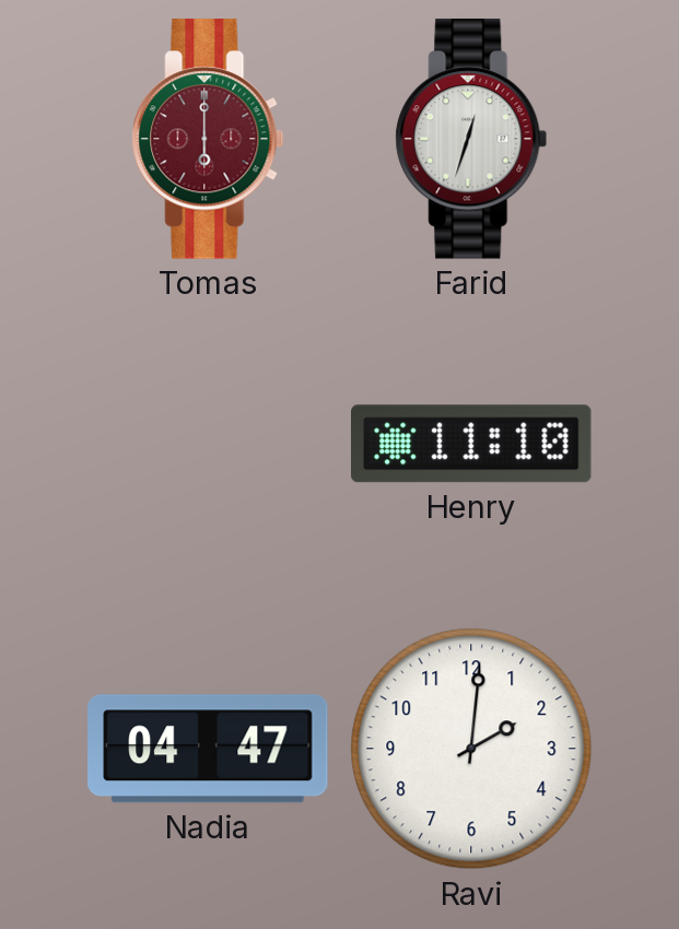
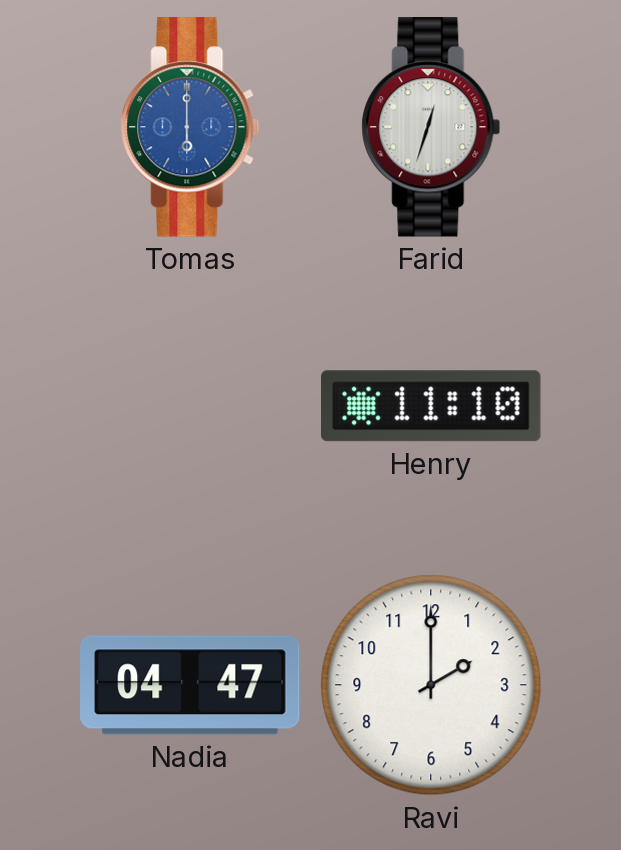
Tomas dial: burgundy -> blue
Ravi: 2:01 -> 2:00
